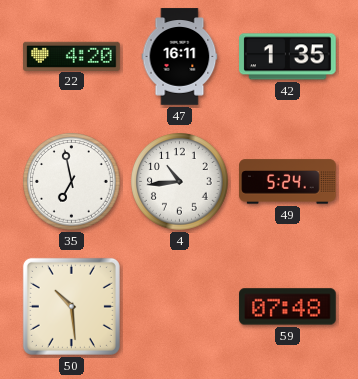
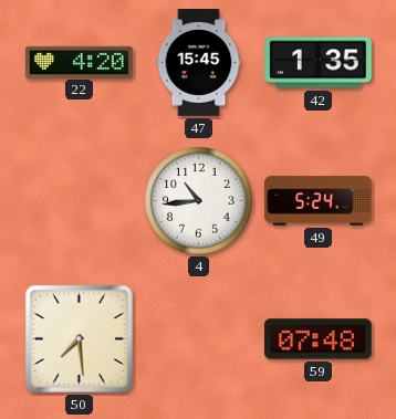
47: 16:11 -> 15:45
35: 6:58 -> none
50: 10:29 -> 7:29
